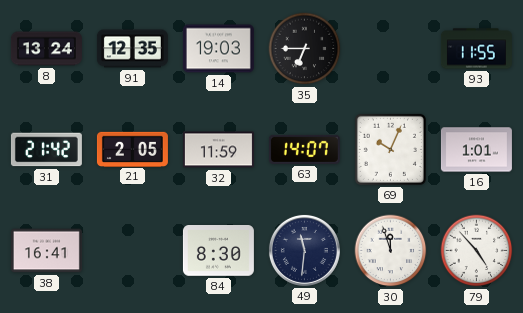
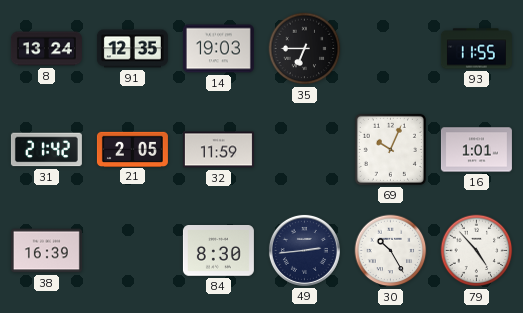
63: 14:07 -> none
38: 16:41 -> 16:39
49: 11:31 -> 2:44
30: 11:57 -> 10:25
